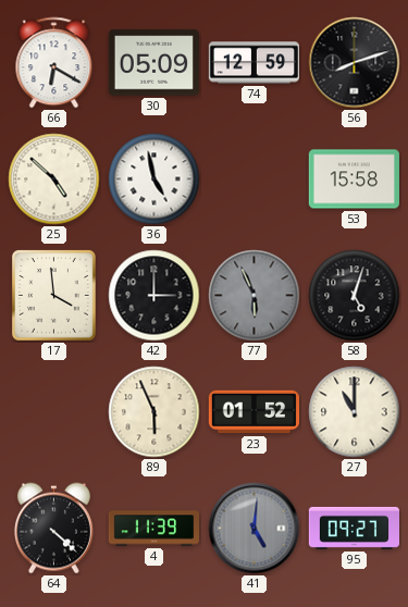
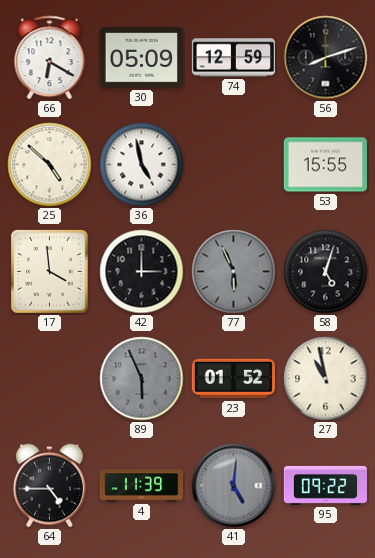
53: 15:58 -> 15:55
89 dial: cream -> grey
27: 11:00 -> 10:58
64: 4:22 -> 4:45
95: 09:27 -> 09:22
